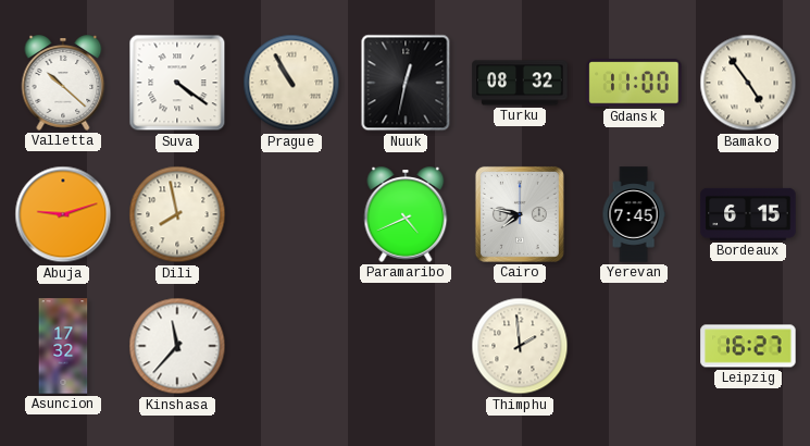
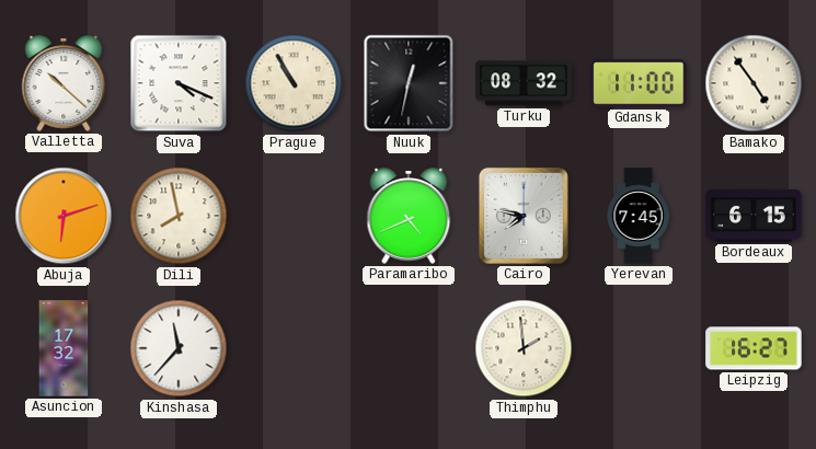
Suva: 4:21 -> 4:19
Abuja: 9:12 -> 6:12
